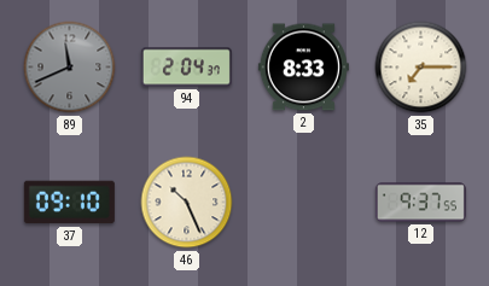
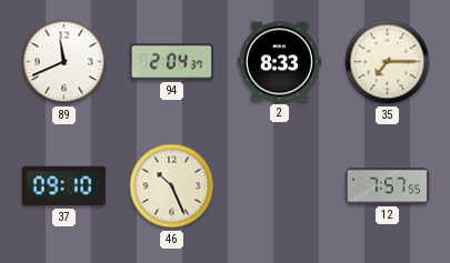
89 dial: grey -> white
12: 9:37 -> 7:57
